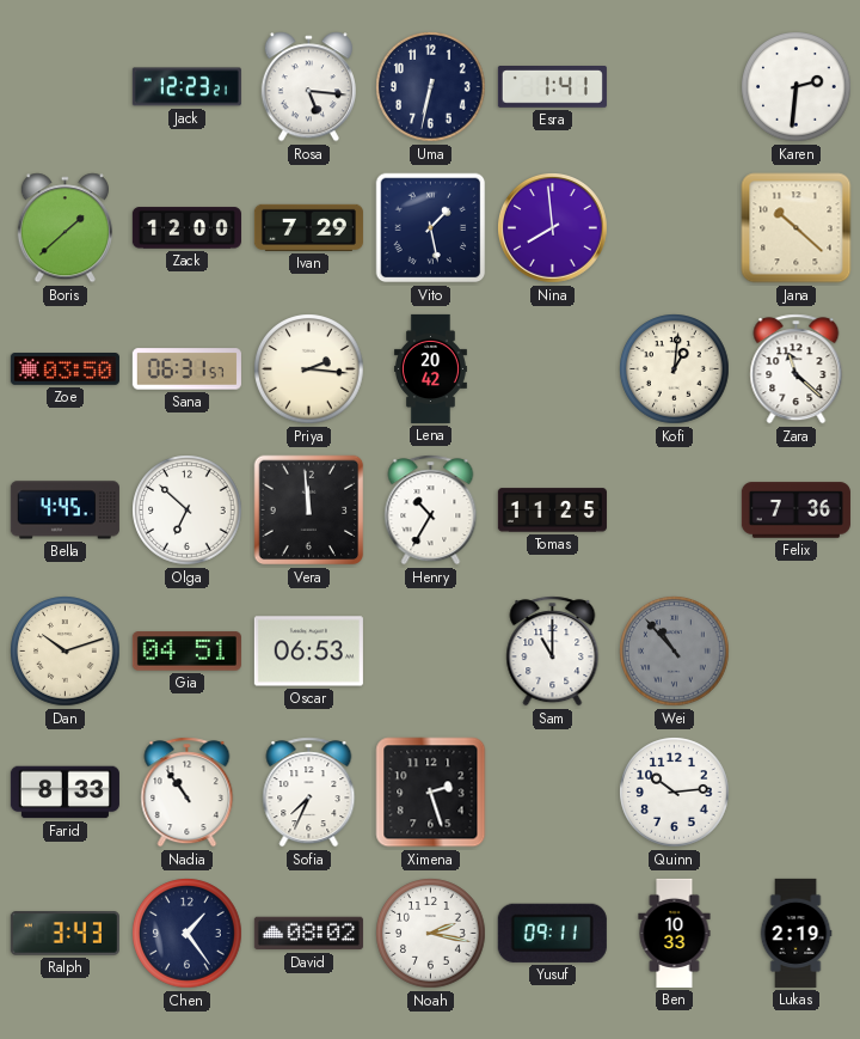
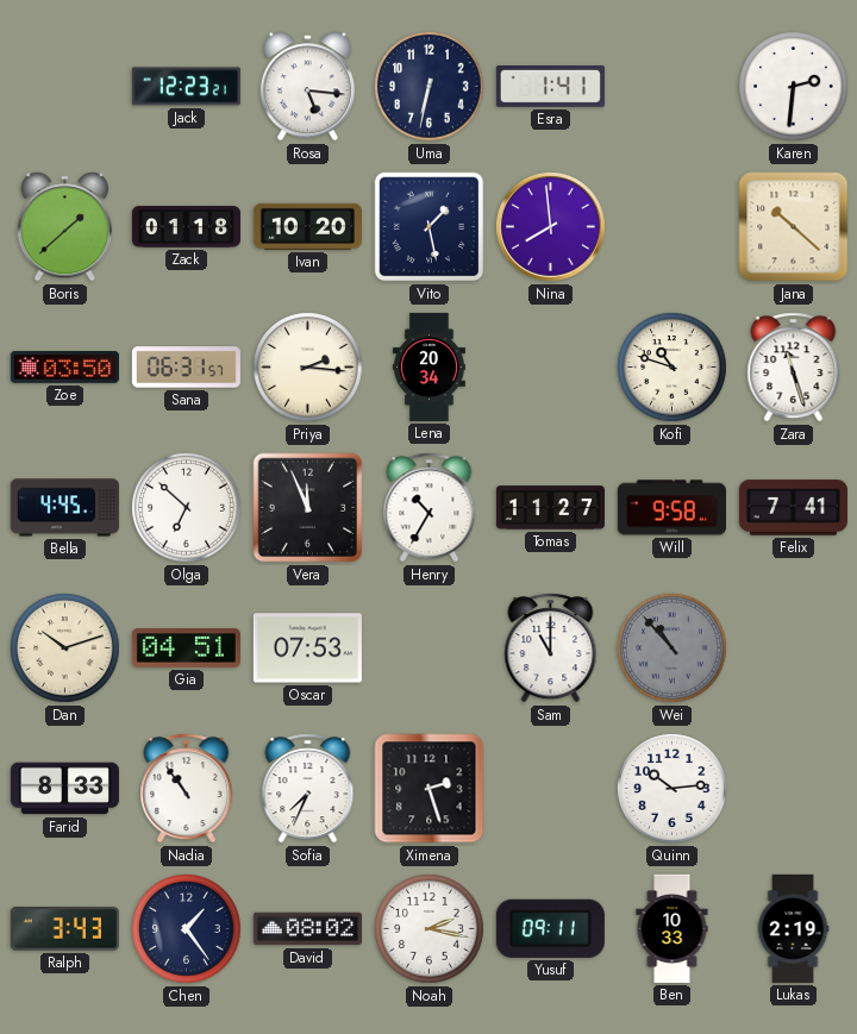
Zack: 12:00 -> 01:18
Ivan: 7:29 -> 10:20
Lena: 20:42 -> 20:34
Kofi: 1:01 -> 10:48
Zara: 11:22 -> 11:27
Vera: 11:59 -> 11:56
Tomas: 11:25 -> 11:27
Will: none -> 9:58
Felix: 7:36 -> 7:41
Oscar: 06:53 -> 07:53
